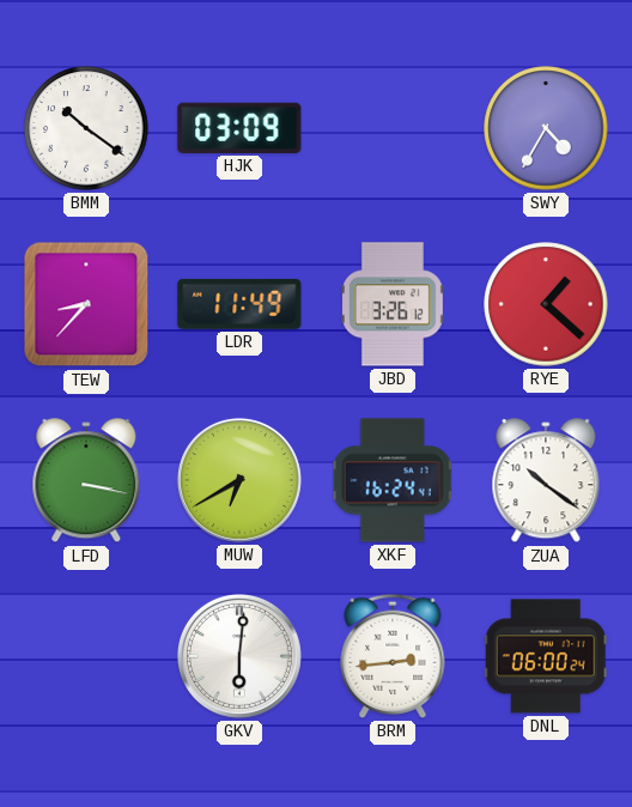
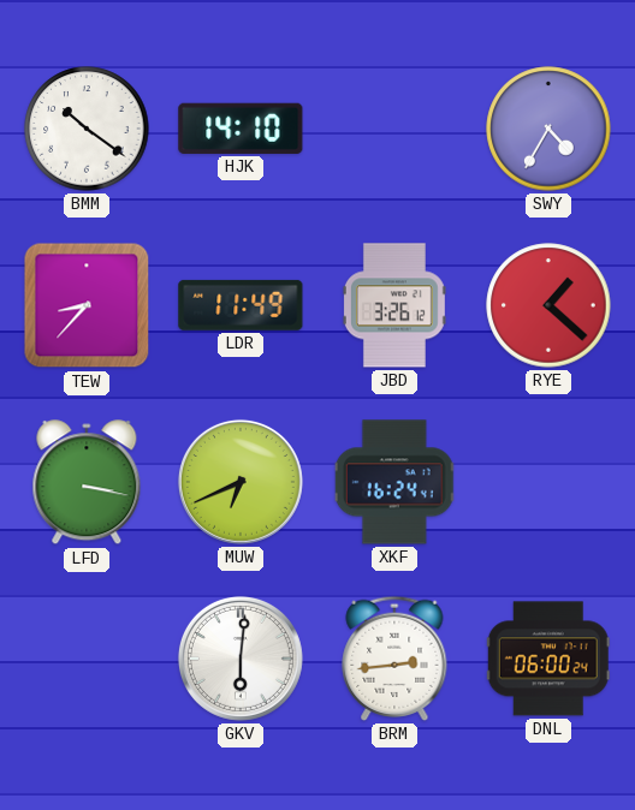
HJK: 03:09 -> 14:10
MUW: 6:40 -> 6:41
ZUA: 10:21 -> none
